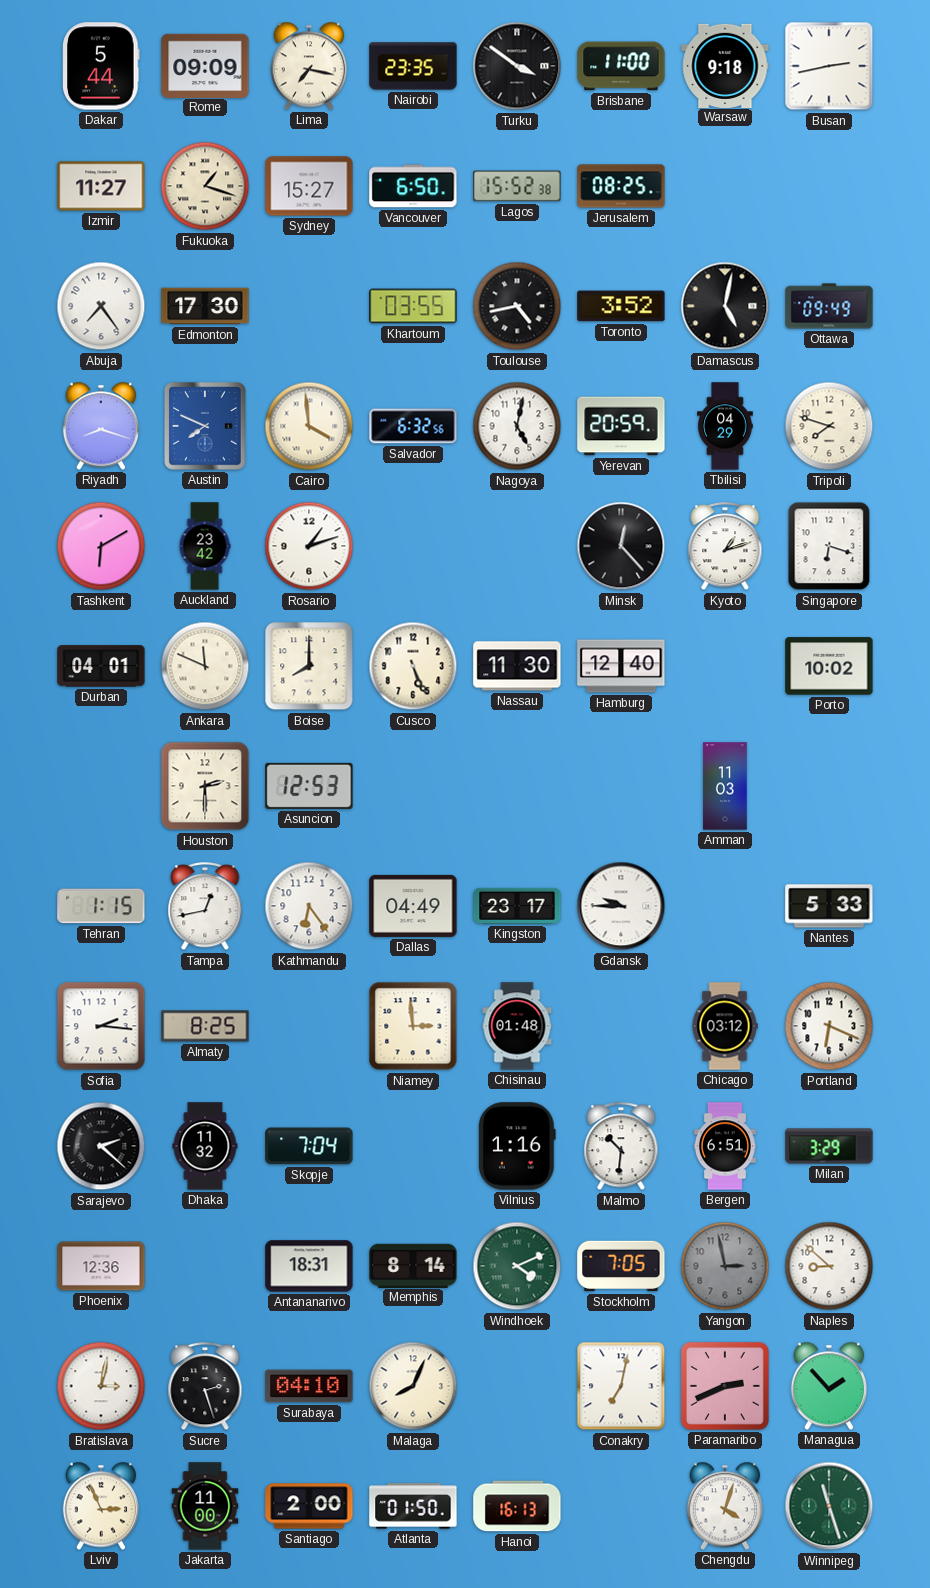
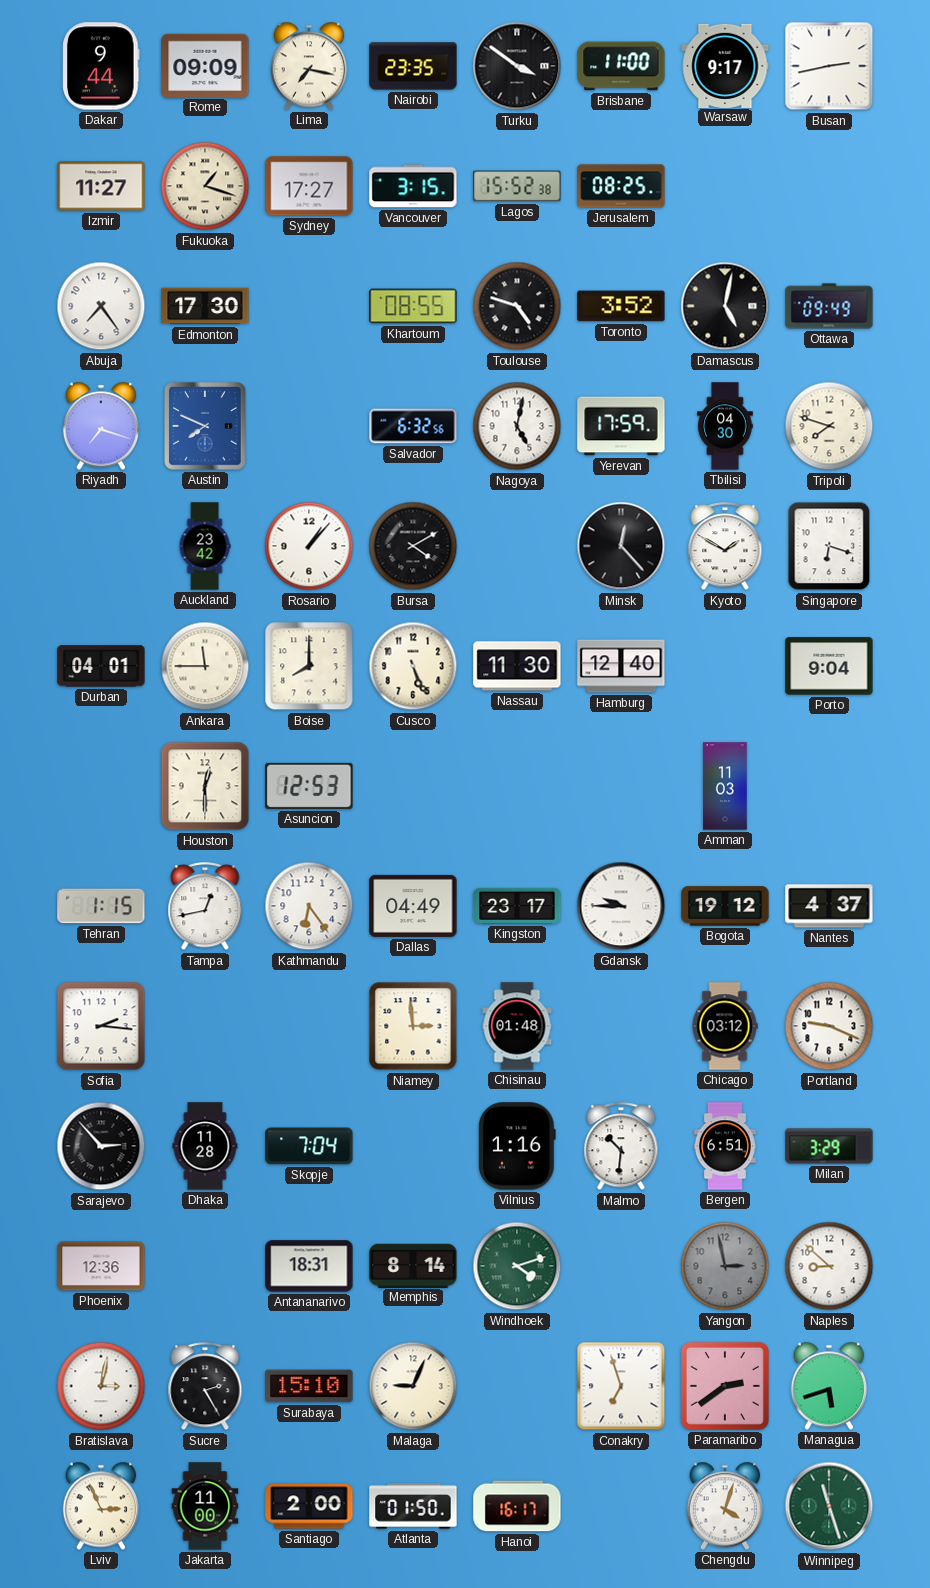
Dakar: 5:44 -> 9:44
Warsaw: 9:18 -> 9:17
Sydney: 15:27 -> 17:27
Vancouver: 6:50 -> 3:15
Khartoum: 03:55 -> 08:55
Toulouse: 4:43 -> 4:48
Riyadh: 8:18 -> 7:18
Cairo: 3:59 -> none
Yerevan: 20:59 -> 17:59
Tbilisi: 04:29 -> 04:30
Tashkent: 6:10 -> none
Rosario: 1:12 -> 1:07
Bursa: none -> 4:10
Kyoto: 1:12 -> 1:50
Ankara: 11:49 -> 11:45
Porto: 10:02 -> 9:04
Houston: 2:30 -> 12:30
Bogota: none -> 19:12
Nantes: 5:33 -> 4:37
Almaty: 8:25 -> none
Portland: 6:19 -> 9:19
Sarajevo: 2:22 -> 2:53
Dhaka: 11:32 -> 11:28
Windhoek: 4:11 -> 4:12
Stockholm: 7:05 -> none
Sucre: 2:27 -> 2:25
Surabaya: 04:10 -> 15:10
Malaga: 8:04 -> 9:04
Conakry: 7:02 -> 6:57
Paramaribo: 2:41 -> 2:39
Managua: 1:53 -> 5:42
Hanoi: 16:13 -> 16:17
